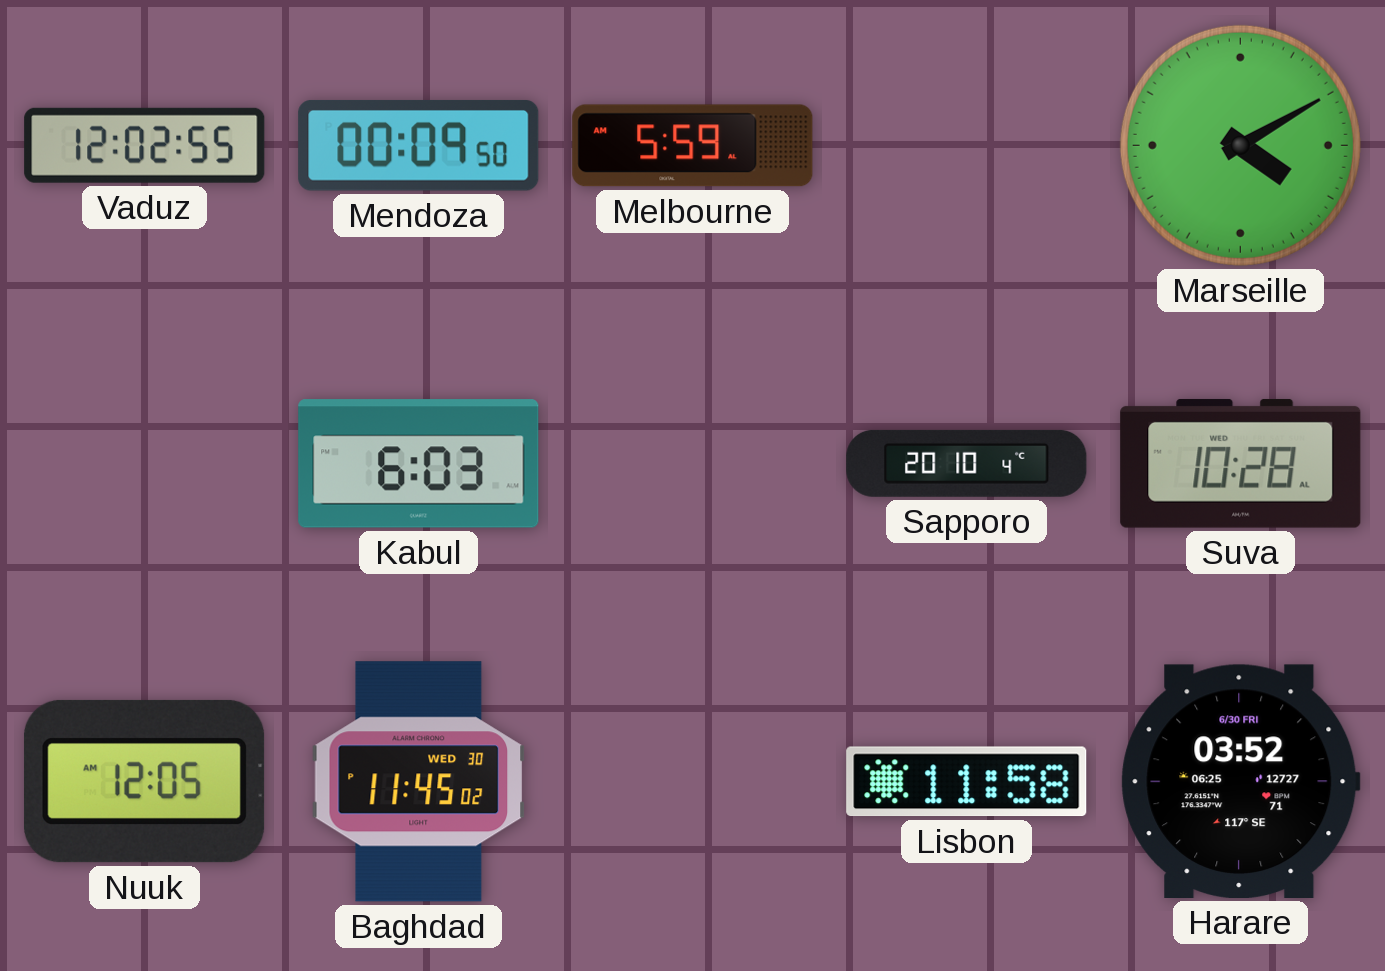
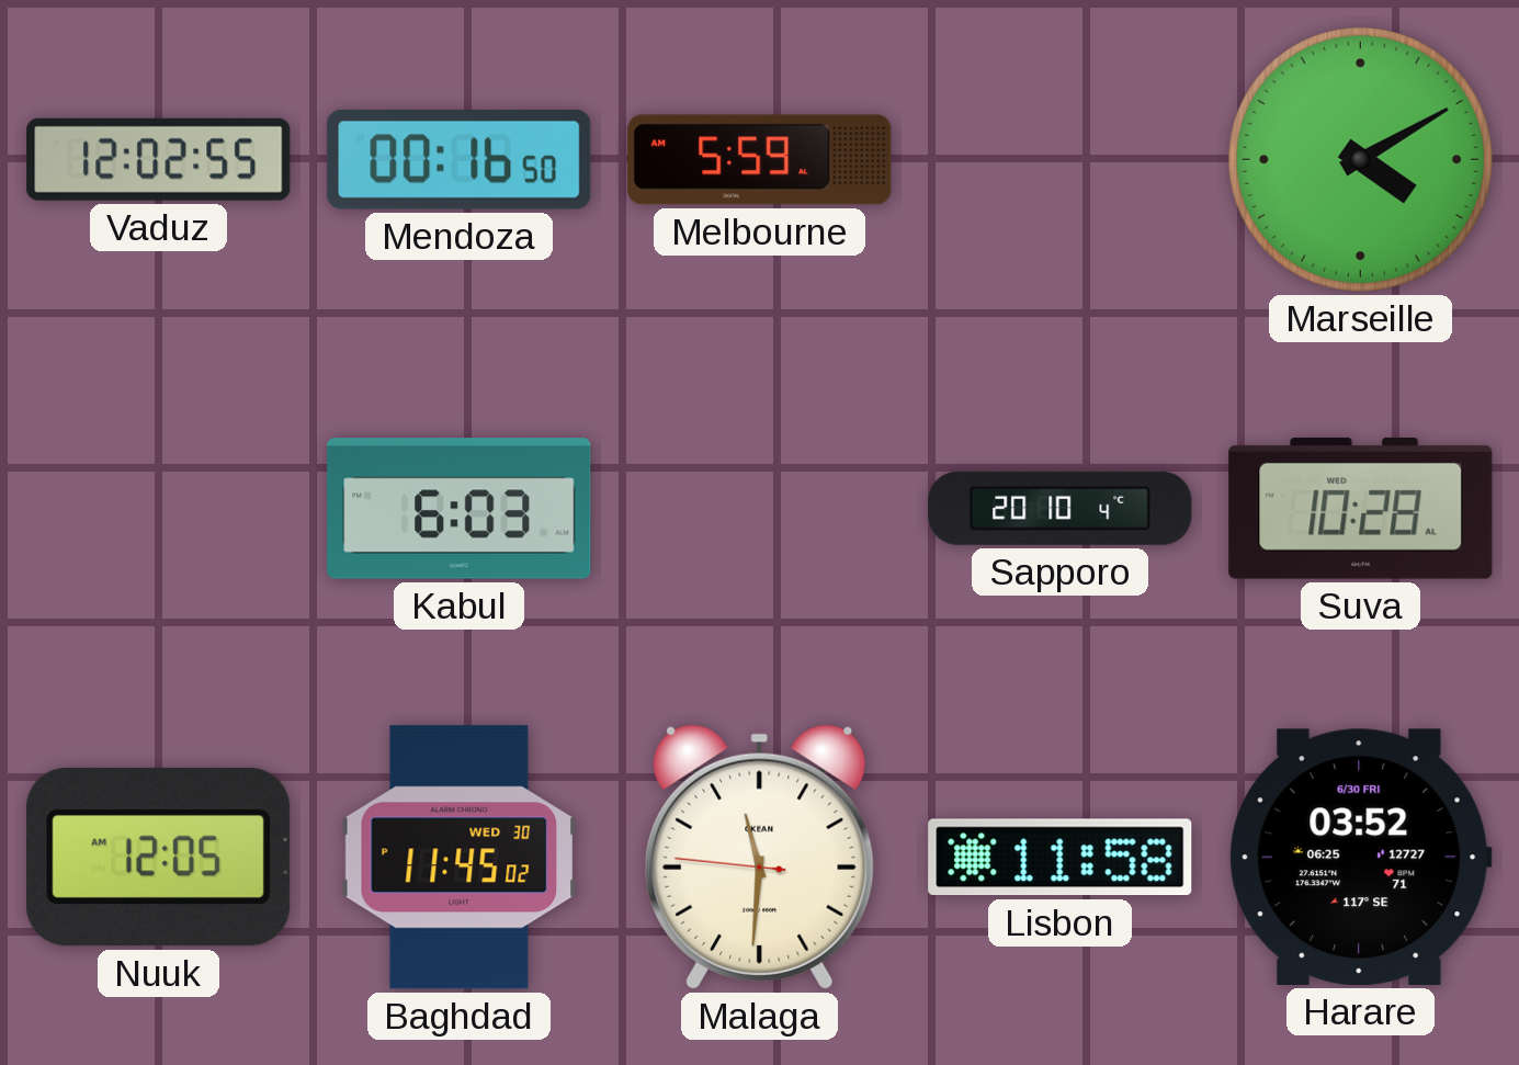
Mendoza: 00:09 -> 00:16
Malaga: none -> 11:30
